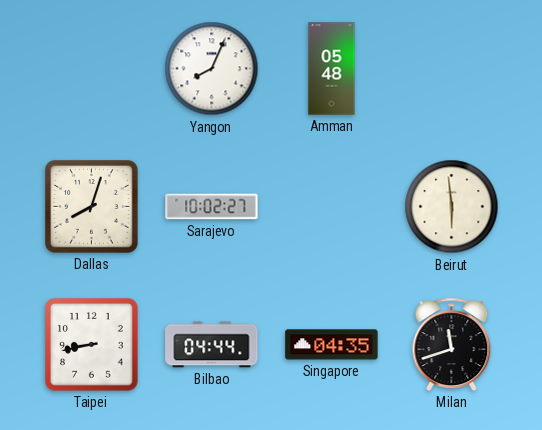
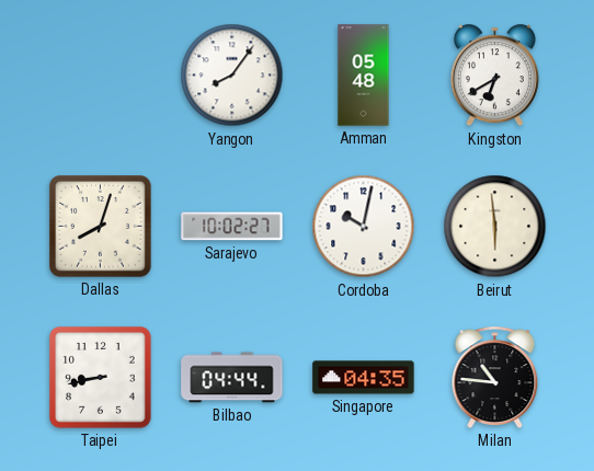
Yangon: 8:04 -> 8:06
Kingston: none -> 6:40
Cordoba: none -> 10:02
Milan: 11:42 -> 10:46
